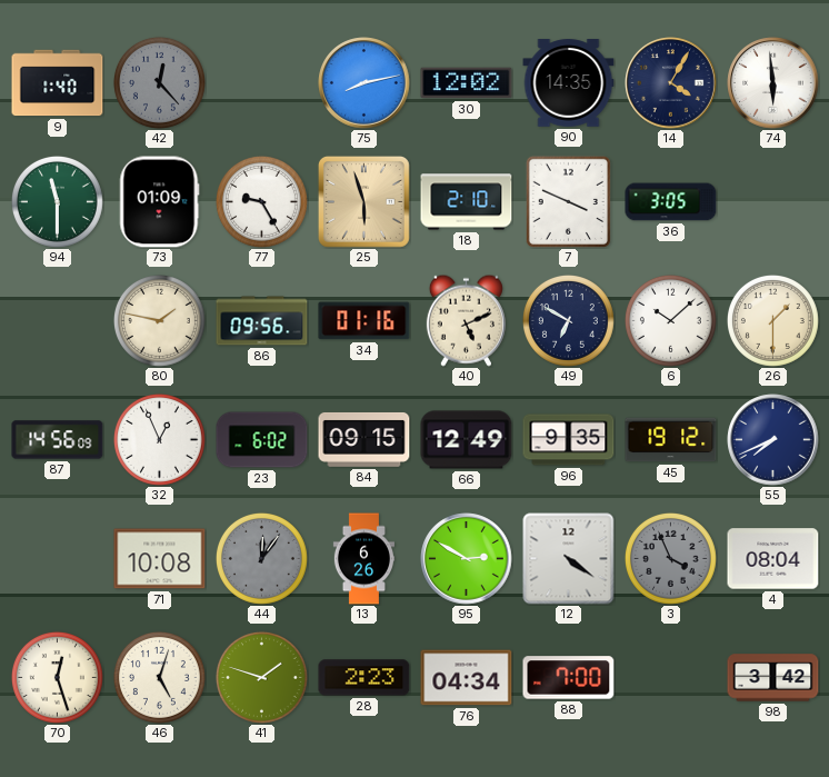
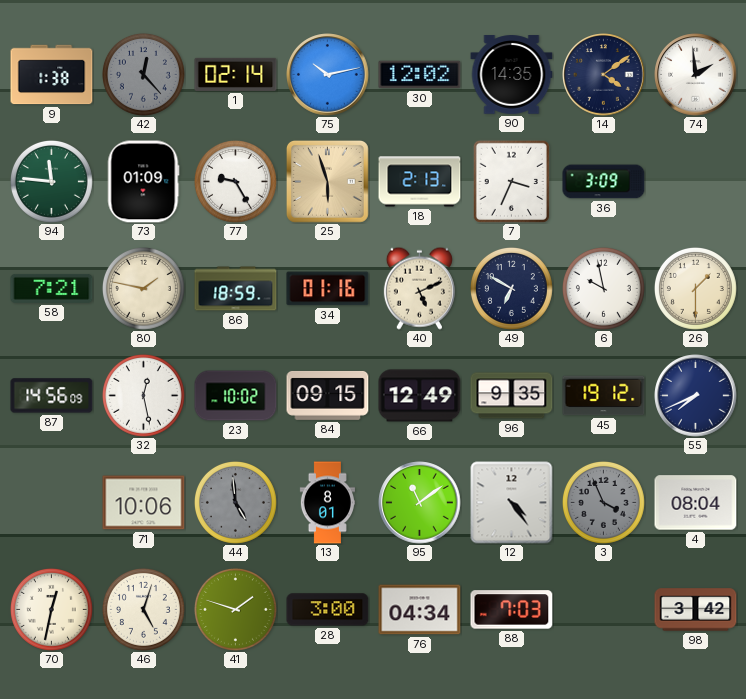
9: 1:40 -> 1:38
1: none -> 02:14
75: 8:13 -> 10:13
14: 4:05 -> 4:09
74: 5:59 -> 1:59
94: 11:30 -> 11:46
18: 2:10 -> 2:13
7: 3:49 -> 3:34
36: 3:05 -> 3:09
58: none -> 7:21
86: 09:56 -> 18:59
6: 10:08 -> 9:58
32: 12:56 -> 12:28
23: 6:02 -> 10:02
71: 10:08 -> 10:06
44: 12:06 -> 4:59
13: 6:26 -> 8:01
95: 2:50 -> 11:09
12: 4:21 -> 4:24
70: 12:27 -> 12:32
28: 2:23 -> 3:00
88: 7:00 -> 7:03
